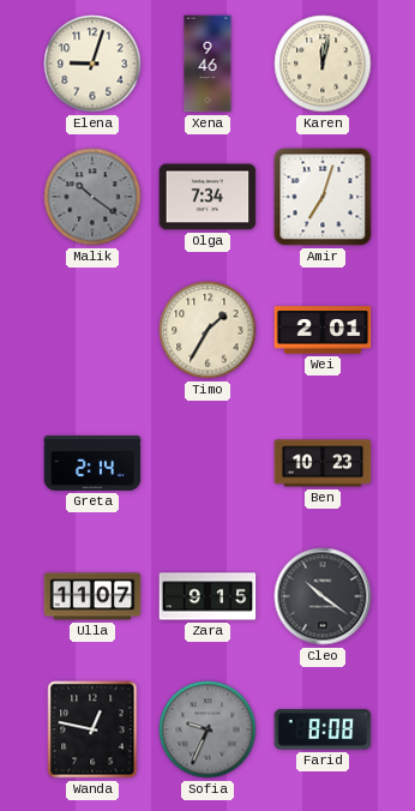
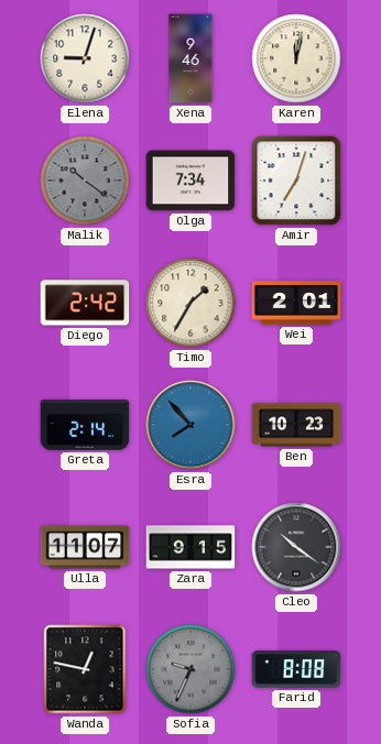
Diego: none -> 2:42
Esra: none -> 7:53
